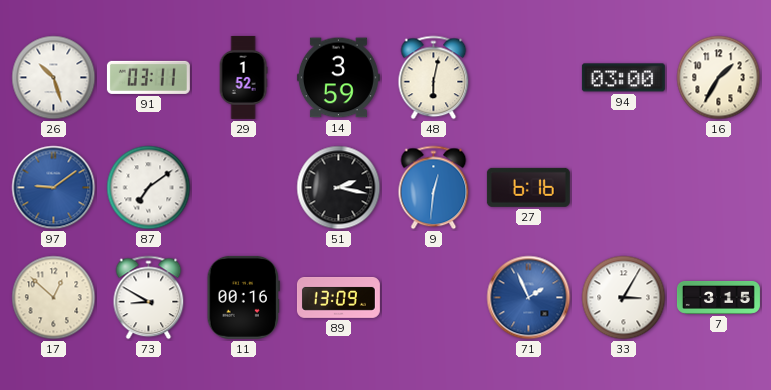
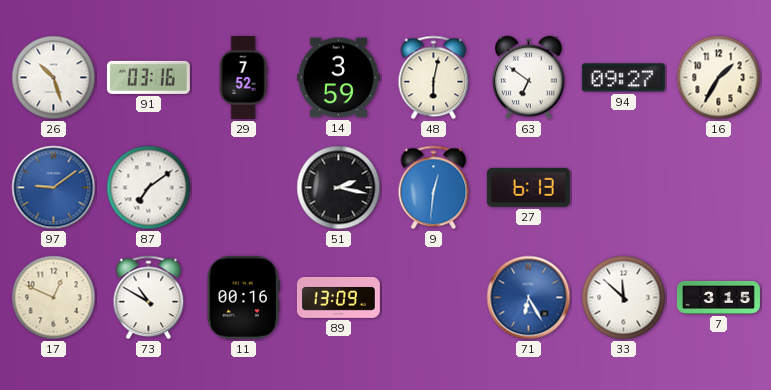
91: 03:11 -> 03:16
29: 1:52 -> 7:52
63: none -> 6:51
94: 03:00 -> 09:27
27: 6:16 -> 6:13
17: 12:52 -> 12:49
73: 8:50 -> 10:50
71: 1:56 -> 6:25
33: 3:05 -> 11:52
